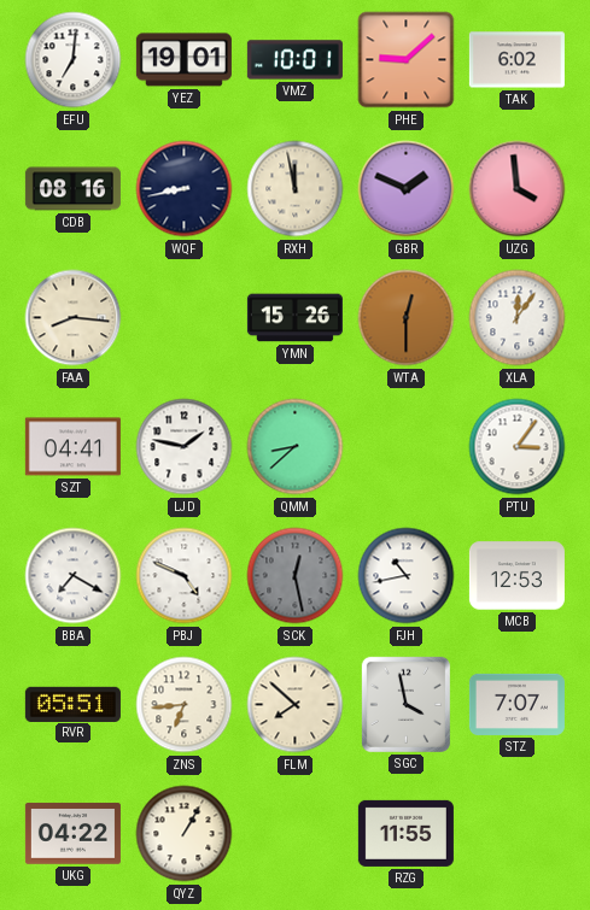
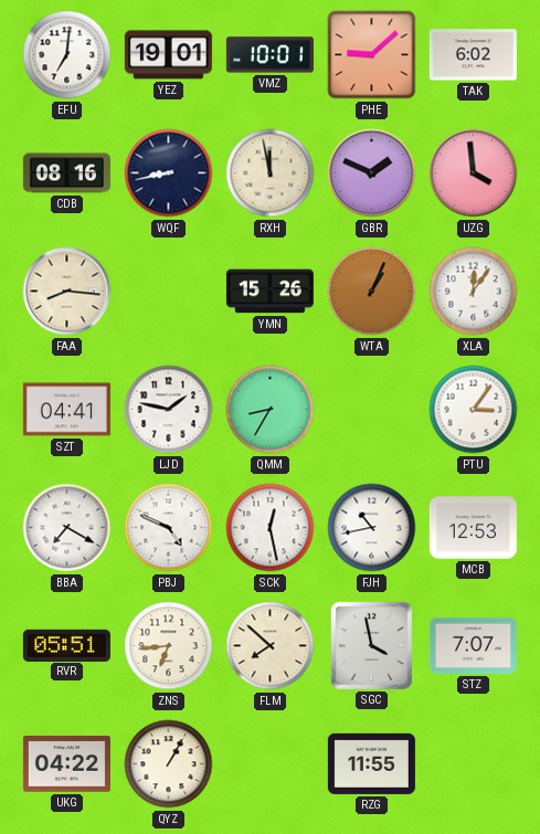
WTA: 12:30 -> 1:04
QMM: 8:38 -> 8:35
SCK dial: grey -> white
